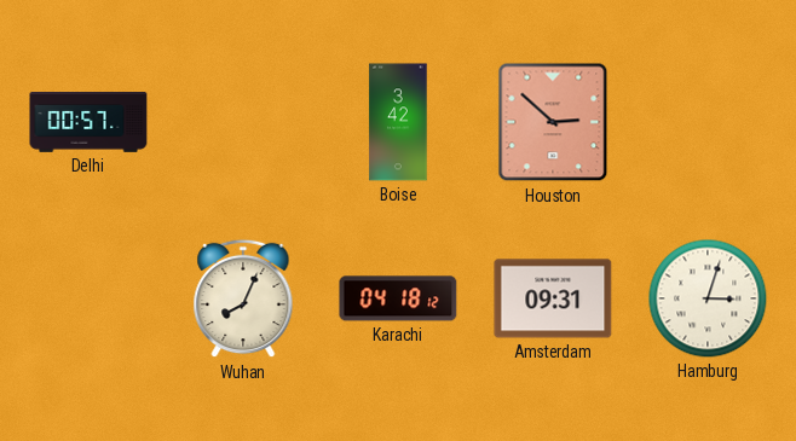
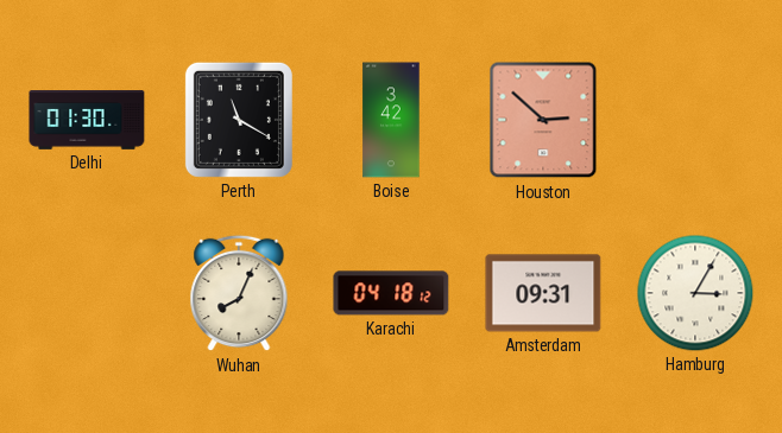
Delhi: 00:57 -> 01:30
Perth: none -> 11:20
Hamburg: 3:03 -> 3:05
